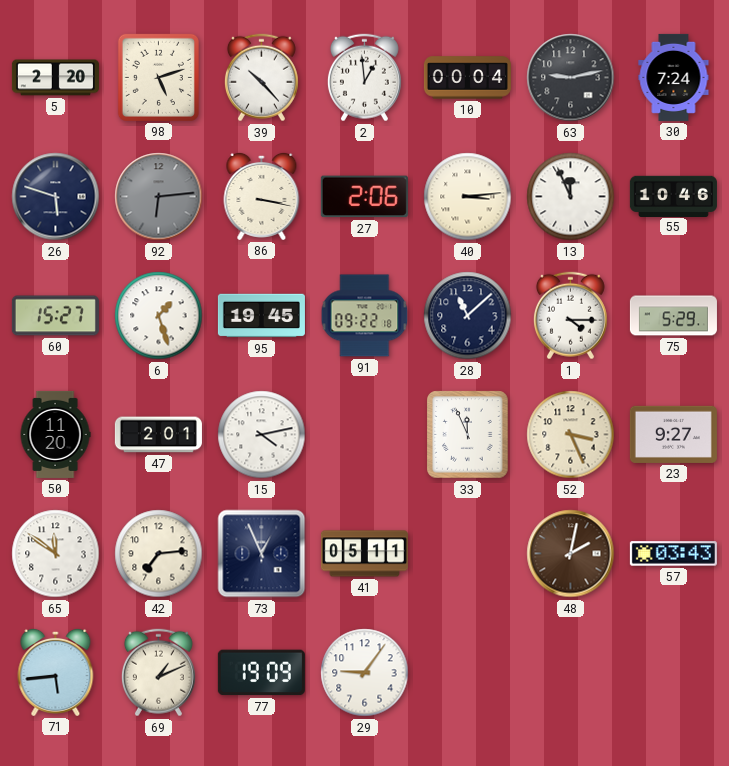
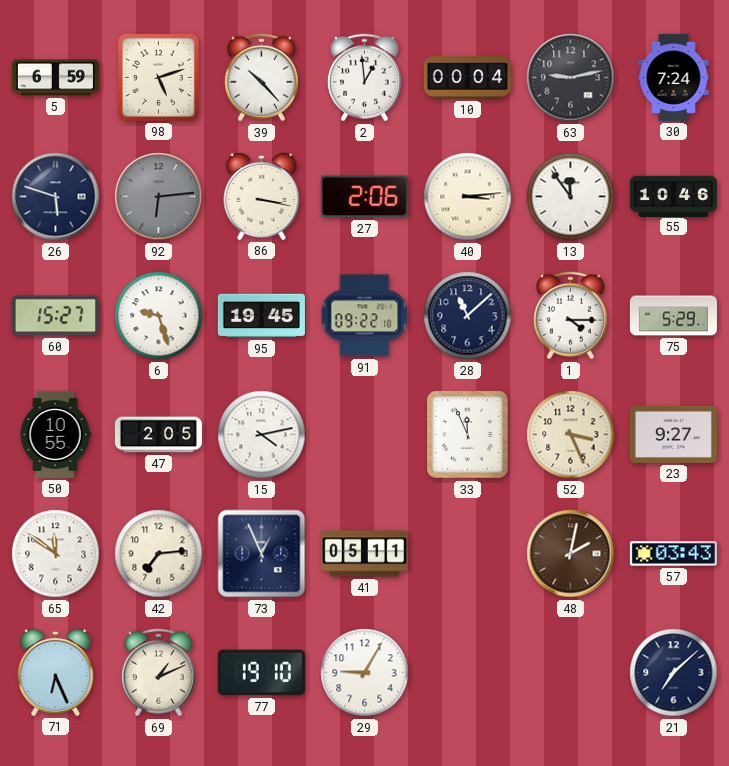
5: 2:20 -> 6:59
13: 11:56 -> 11:54
6: 1:27 -> 9:27
50: 11:20 -> 10:55
47: 2:01 -> 2:05
71: 5:44 -> 6:26
77: 19:09 -> 19:10
29: 9:06 -> 9:05
21: none -> 7:08
